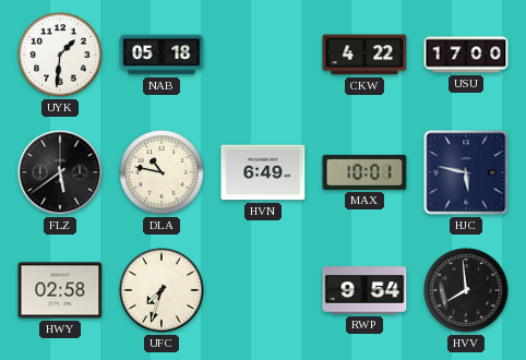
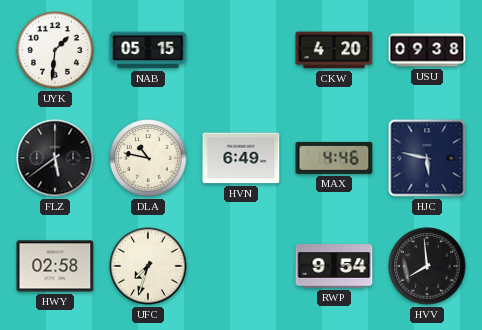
NAB: 05:18 -> 05:15
CKW: 4:22 -> 4:20
USU: 17:00 -> 09:38
MAX: 10:01 -> 4:46
